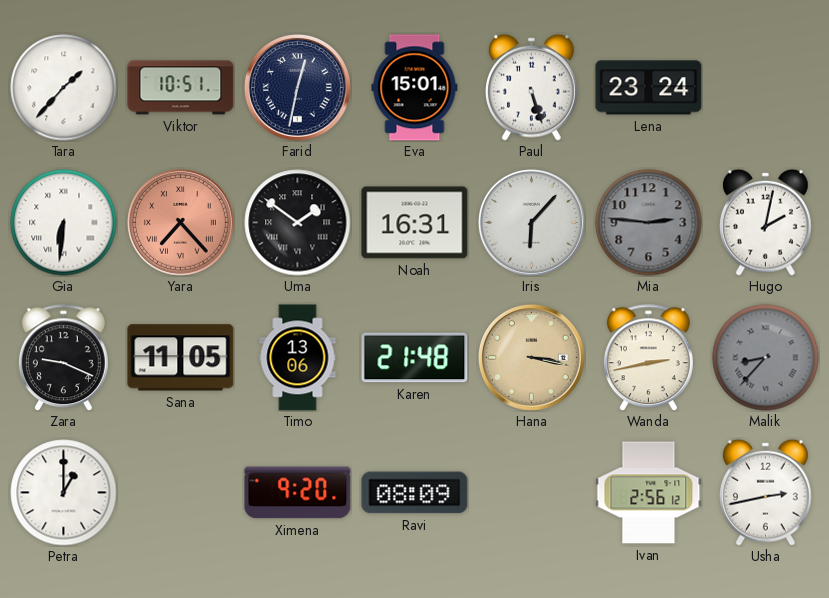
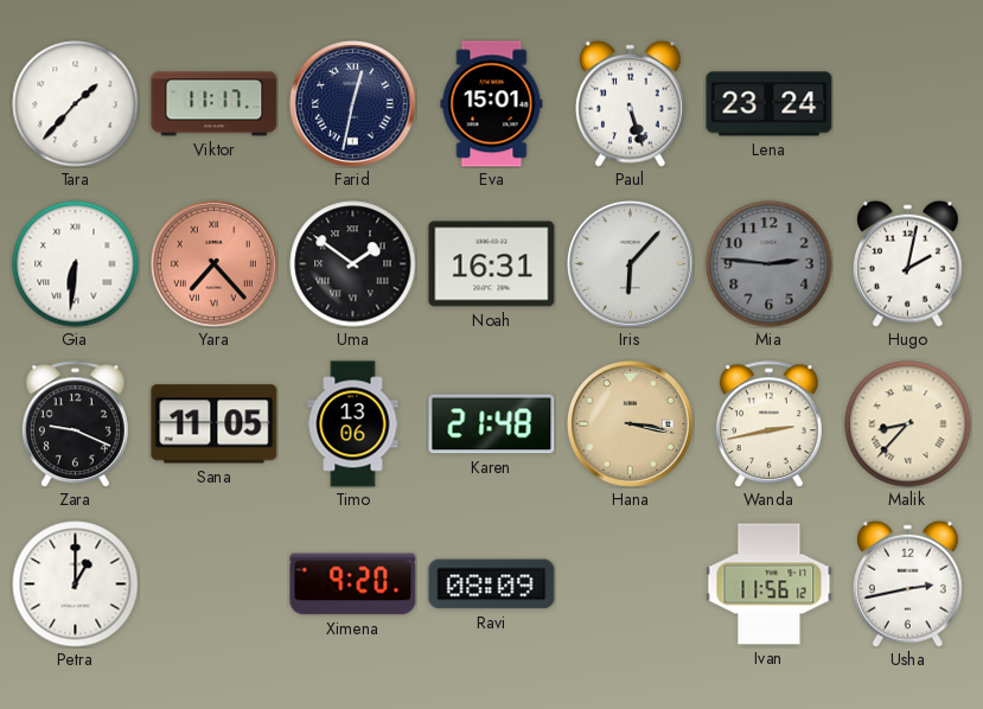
Viktor: 10:51 -> 11:17
Malik dial: grey -> cream
Ivan: 2:56 -> 11:56
